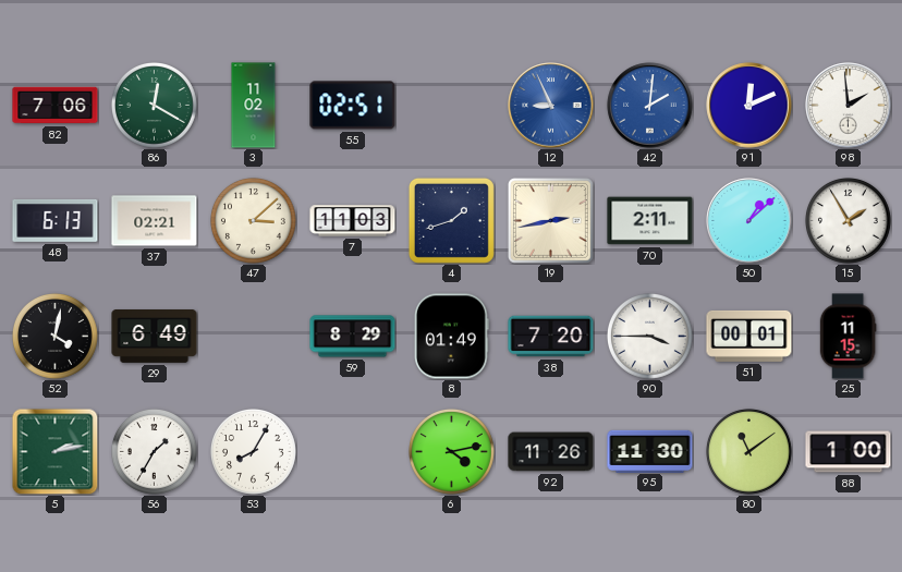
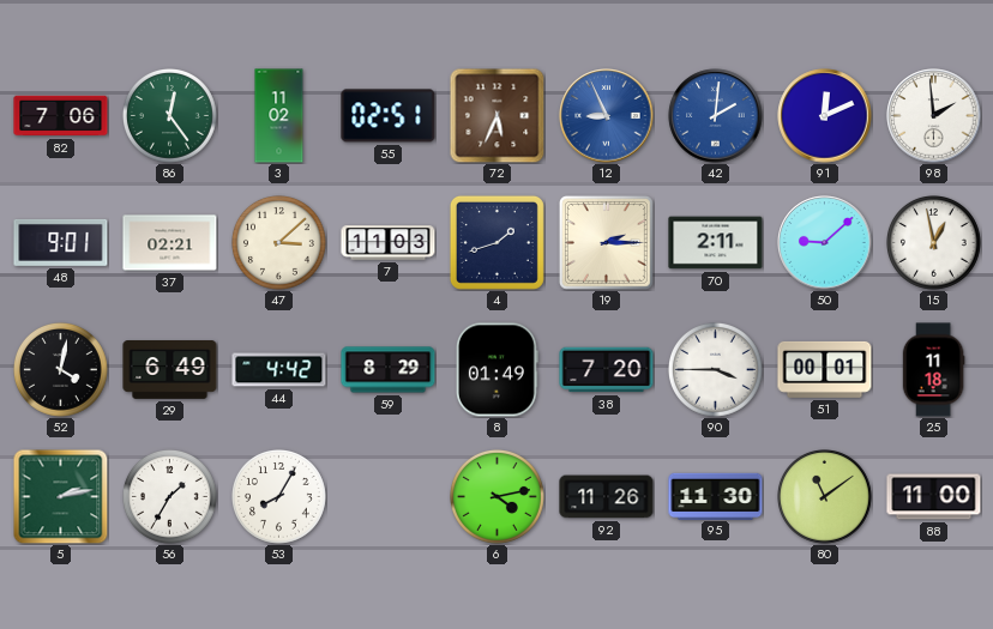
86: 12:20 -> 12:24
72: none -> 5:34
48: 6:13 -> 9:01
19: 2:43 -> 2:15
50: 1:08 -> 9:08
15: 1:55 -> 12:58
44: none -> 4:42
25: 11:15 -> 11:18
88: 1:00 -> 11:00
